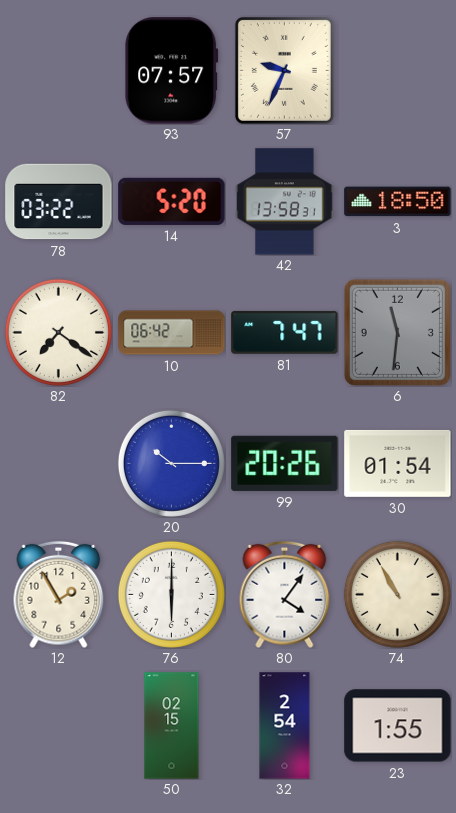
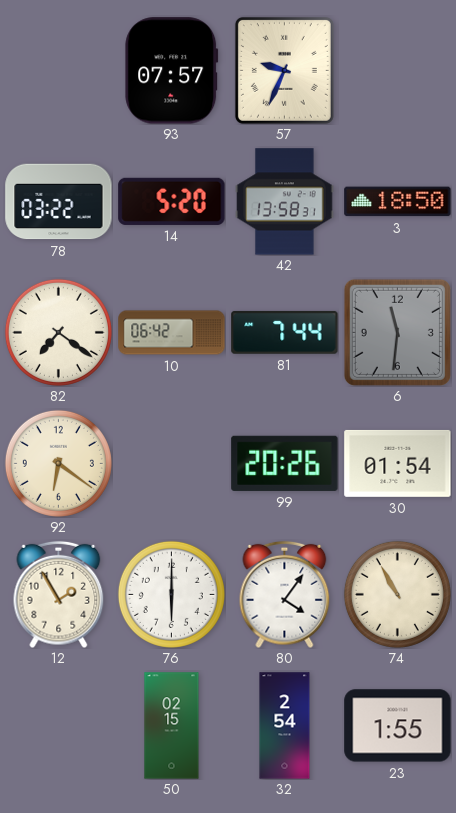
81: 7:47 -> 7:44
92: none -> 6:21
20: 10:15 -> none
